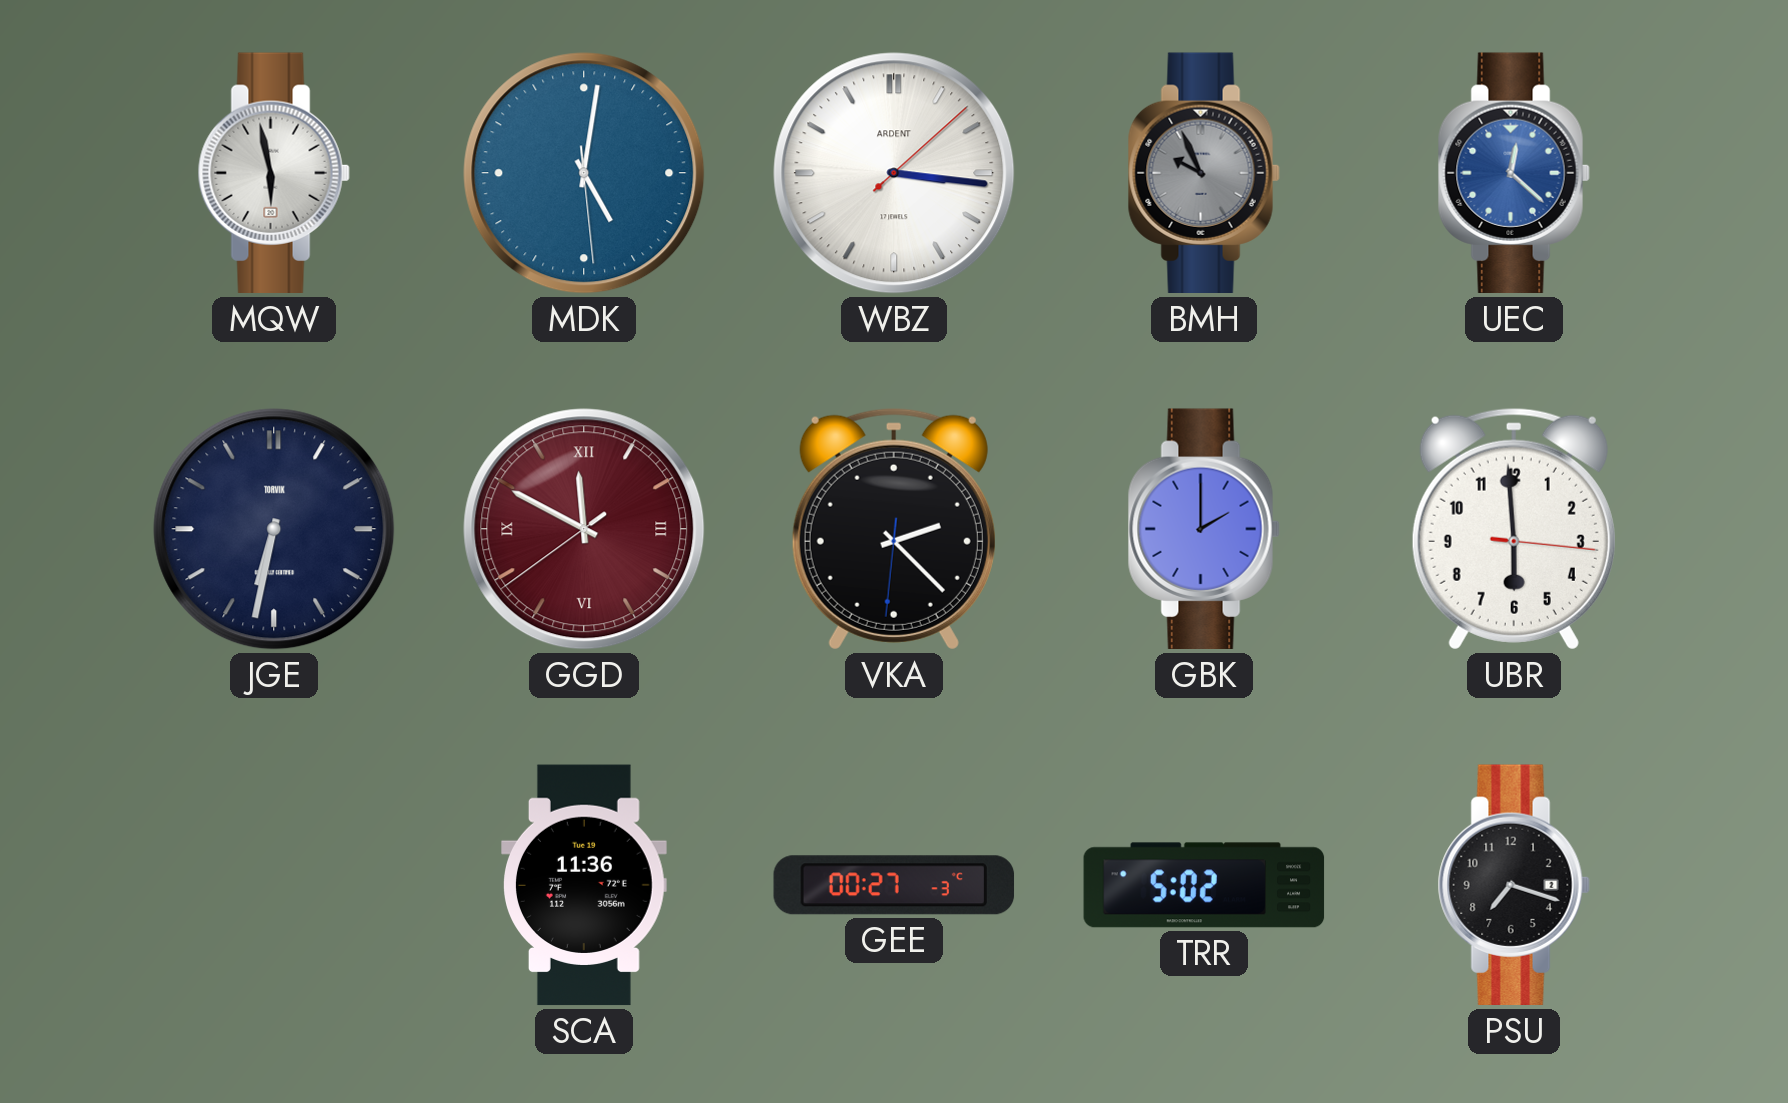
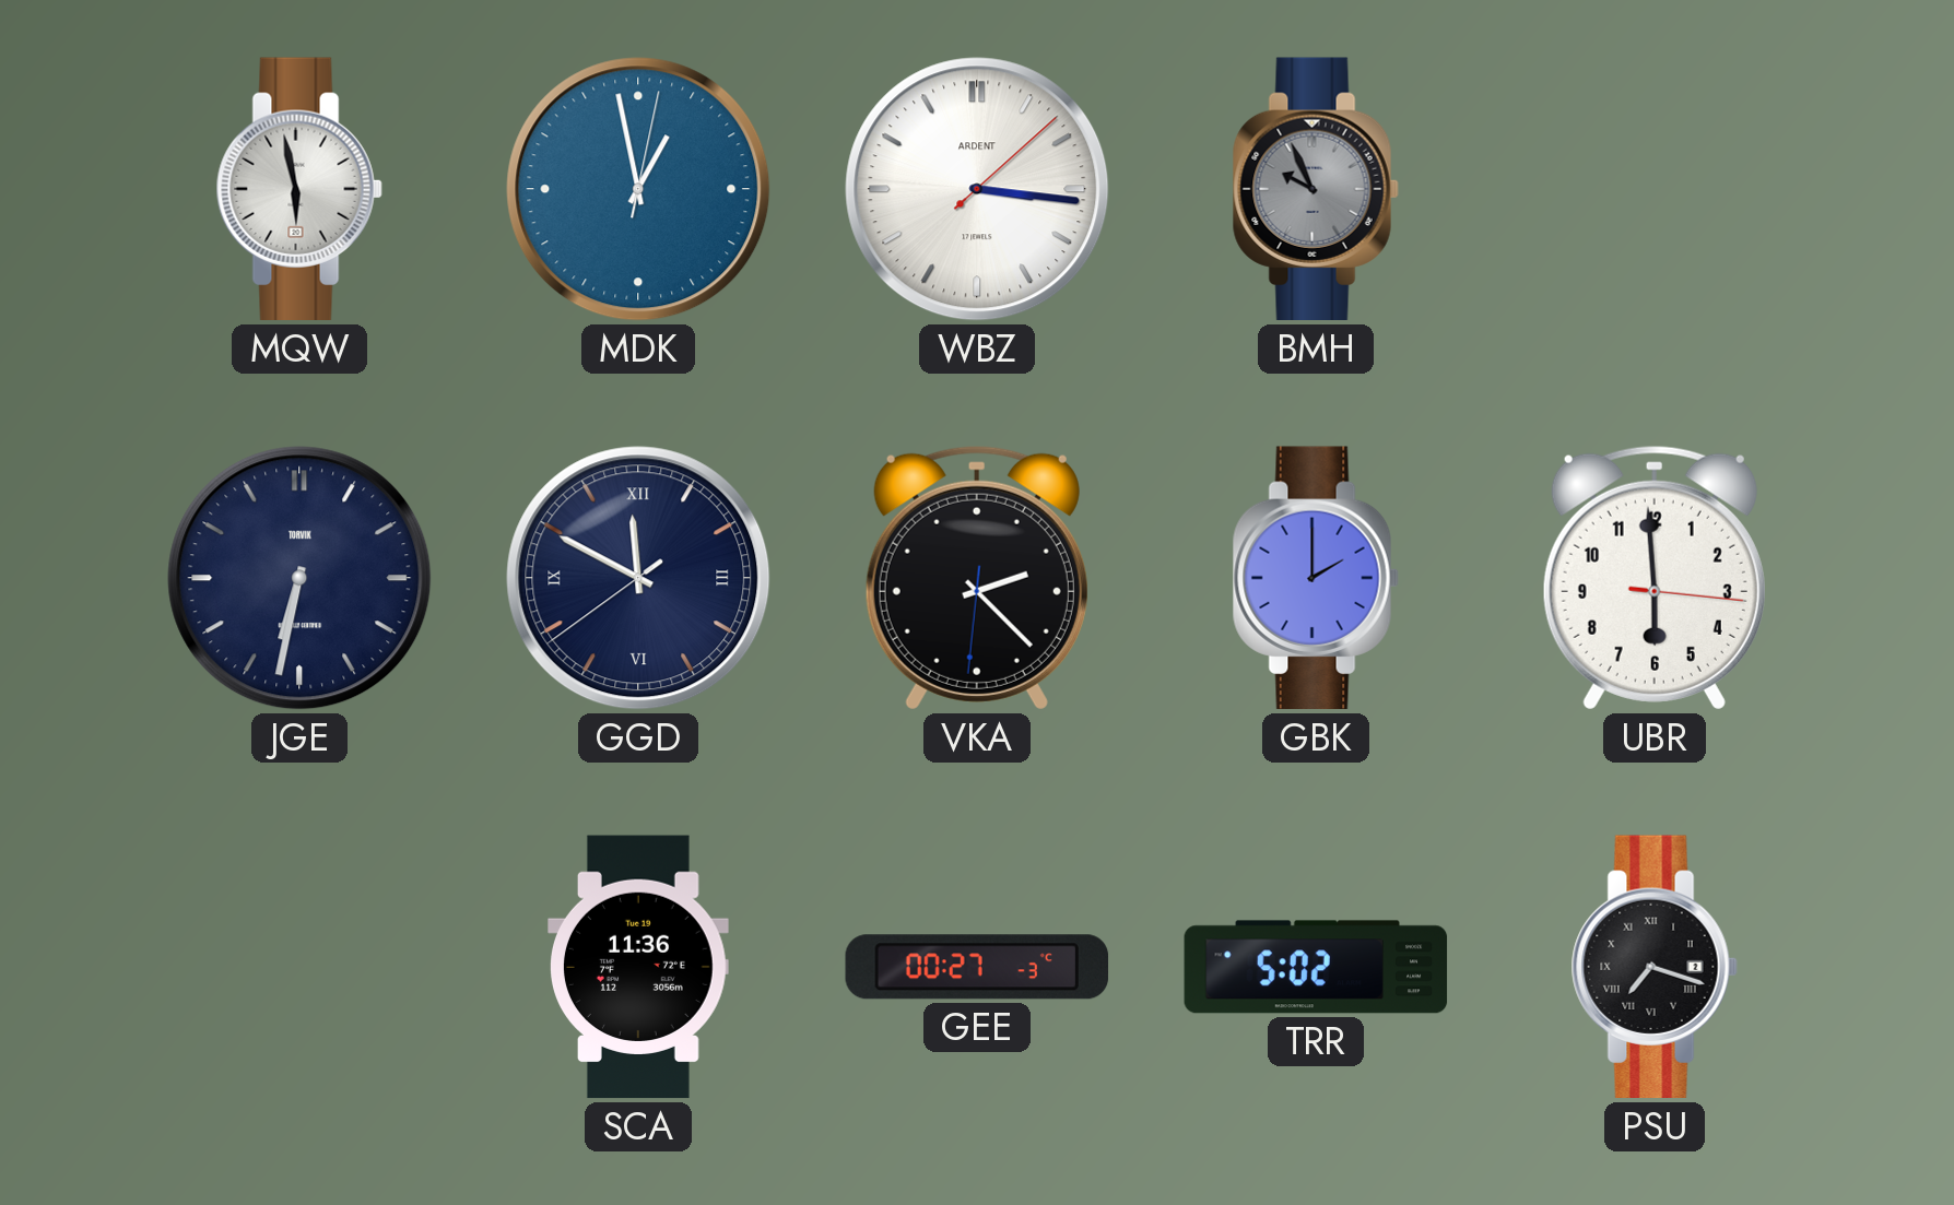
MDK: 5:01 -> 12:58
UEC: 12:22 -> none
GGD dial: burgundy -> navy
PSU numerals: Arabic -> Roman
